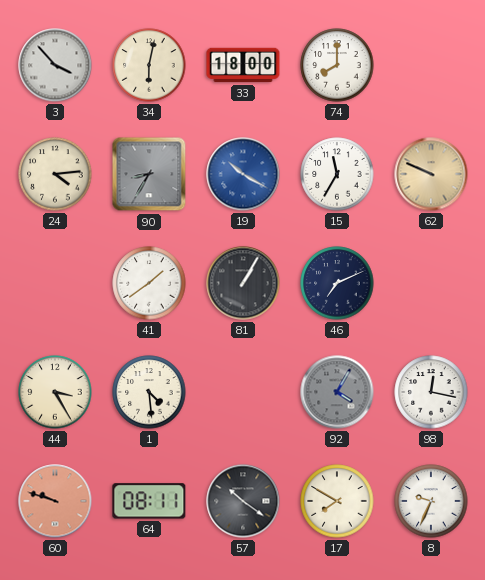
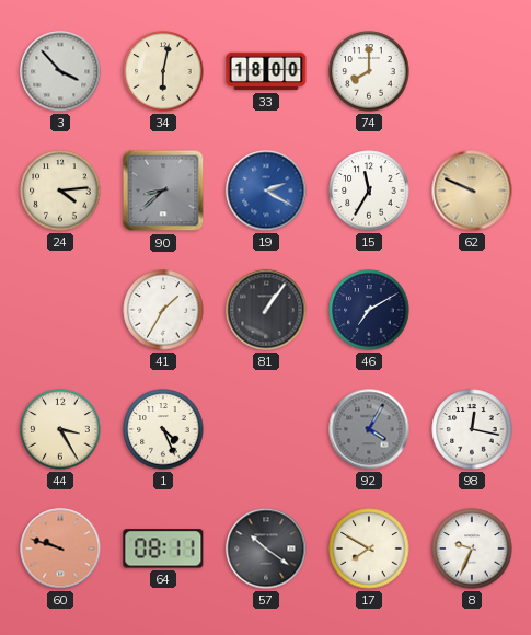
90: 8:35 -> 8:38
19: 10:20 -> 2:20
41: 1:39 -> 1:35
81: 1:05 -> 1:06
46: 7:11 -> 7:10
1: 4:29 -> 4:26
